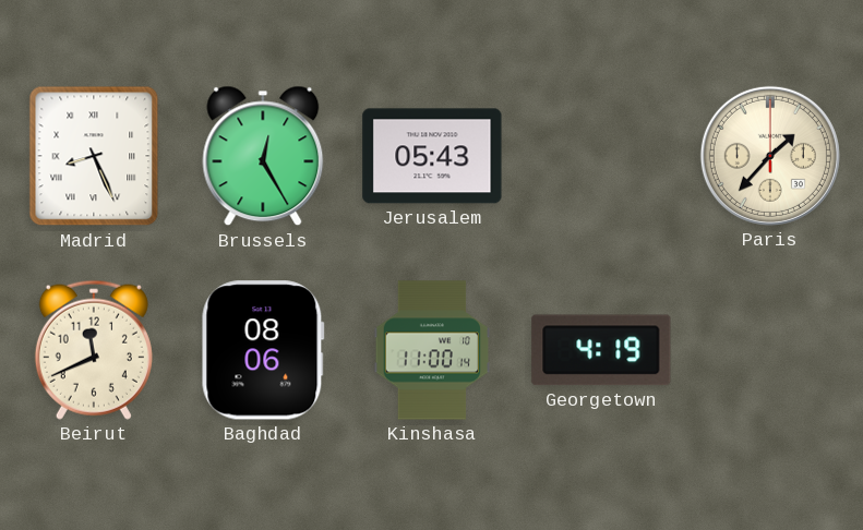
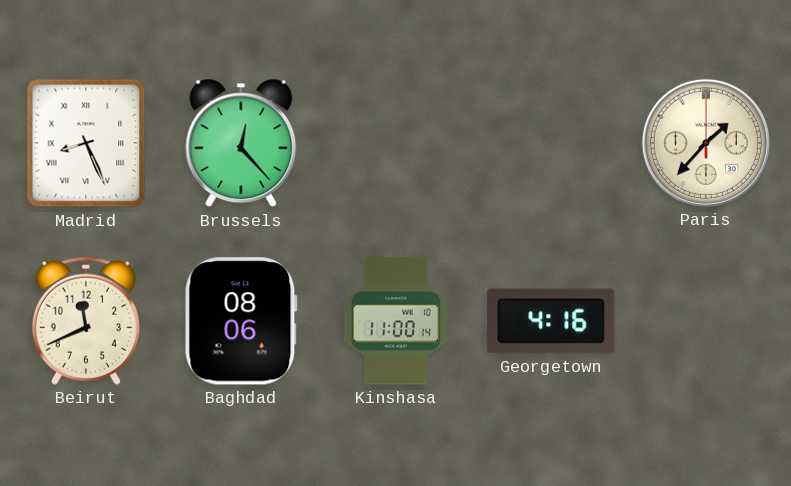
Brussels: 12:25 -> 12:23
Jerusalem: 05:43 -> none
Georgetown: 4:19 -> 4:16
